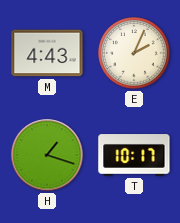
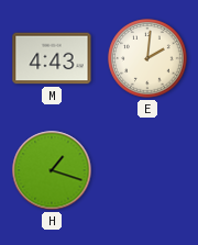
E: 2:04 -> 2:01
T: 10:17 -> none
